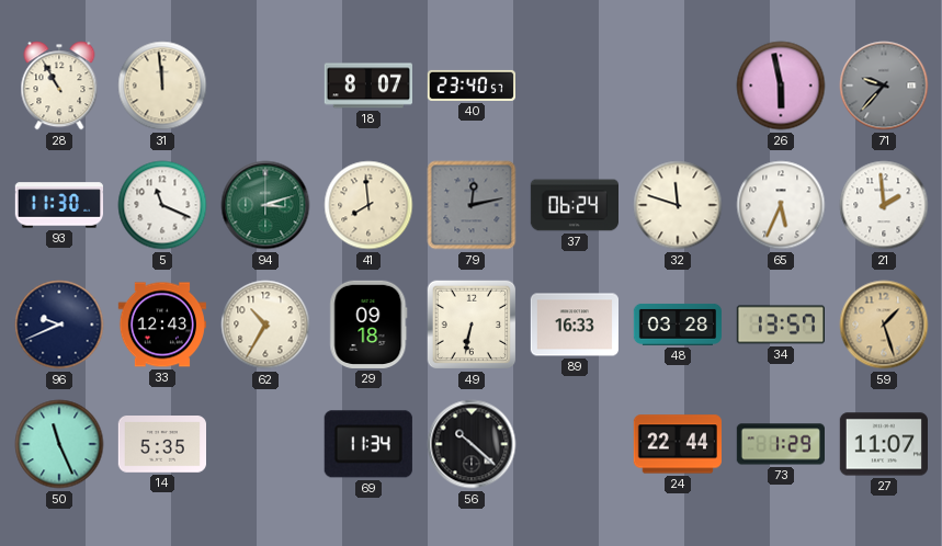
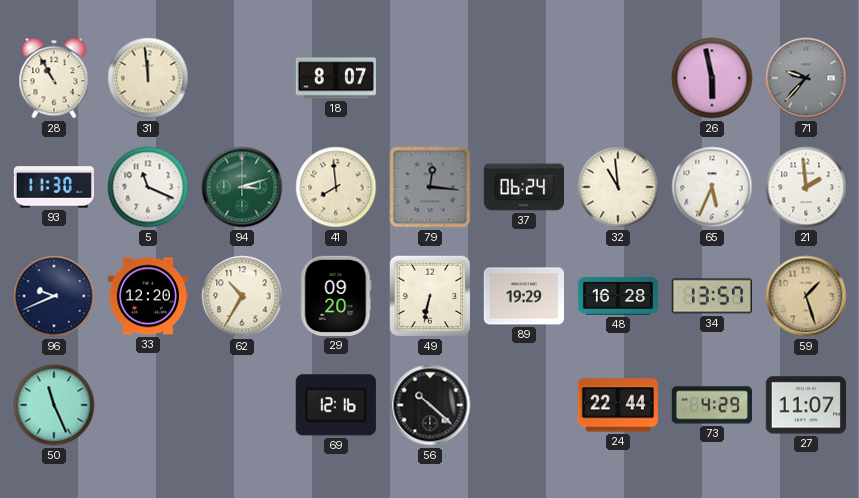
40: 23:40 -> none
79: 12:13 -> 12:16
32: 11:48 -> 10:59
33: 12:43 -> 12:20
29: 09:18 -> 09:20
89: 16:33 -> 19:29
48: 03:28 -> 16:28
14: 5:35 -> none
69: 11:34 -> 12:16
73: 1:29 -> 4:29
